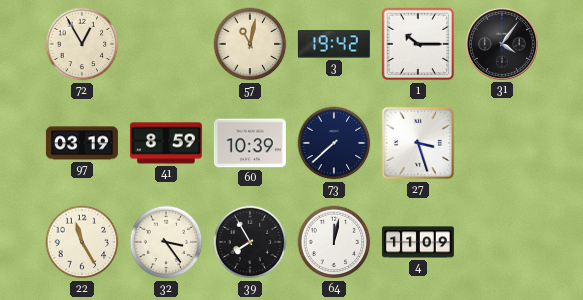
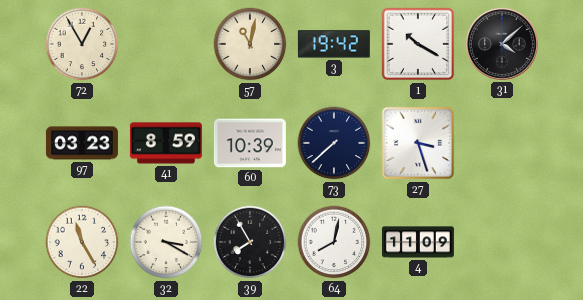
1: 10:15 -> 10:20
31: 4:06 -> 4:08
97: 03:19 -> 03:23
32: 3:24 -> 3:20
64: 12:02 -> 8:02
